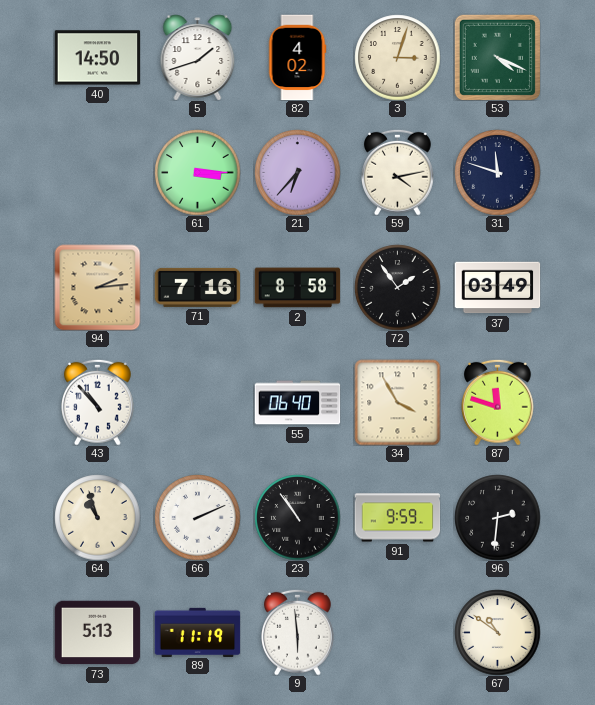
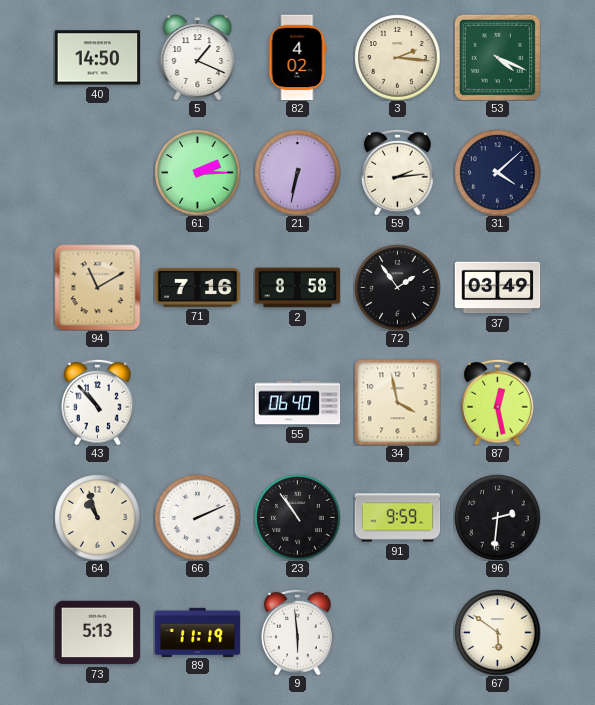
5: 1:42 -> 1:19
3: 3:03 -> 2:16
61: 3:15 -> 2:15
21: 6:37 -> 6:32
59: 4:13 -> 2:14
31: 11:48 -> 4:08
94: 2:14 -> 11:10
34: 3:55 -> 3:58
87: 11:48 -> 12:28
67: 10:51 -> 5:51
